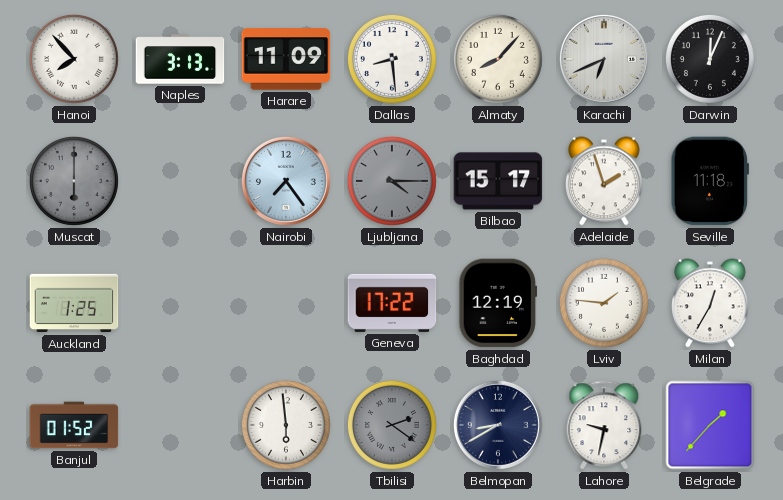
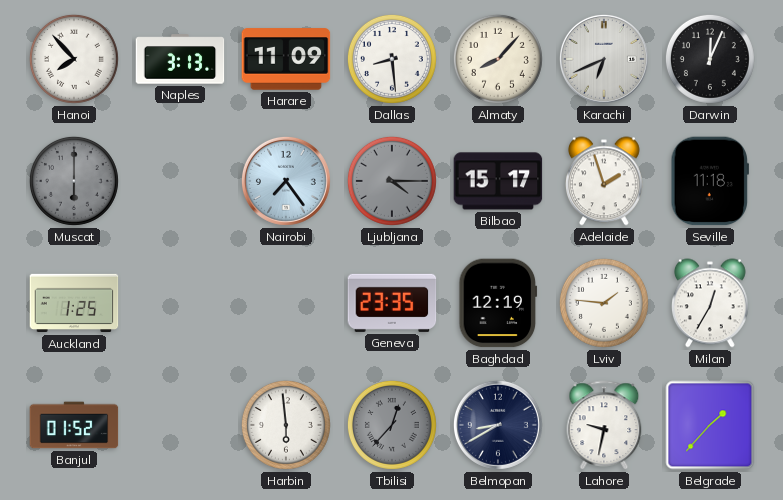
Geneva: 17:22 -> 23:35
Tbilisi: 2:21 -> 12:37
